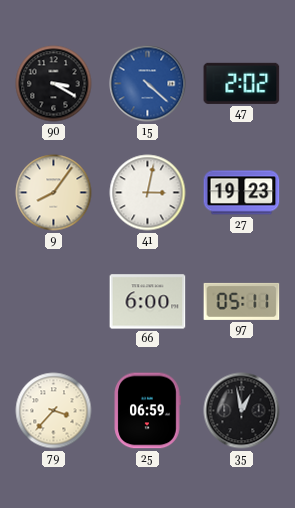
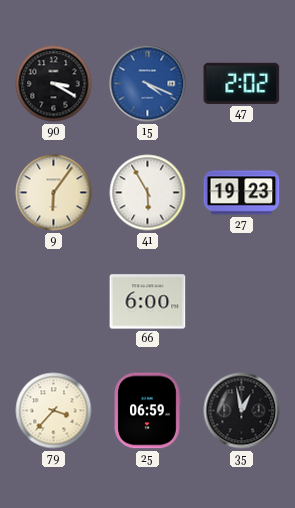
15: 4:22 -> 4:19
9: 8:06 -> 6:06
41: 3:02 -> 5:55
97: 05:11 -> none
